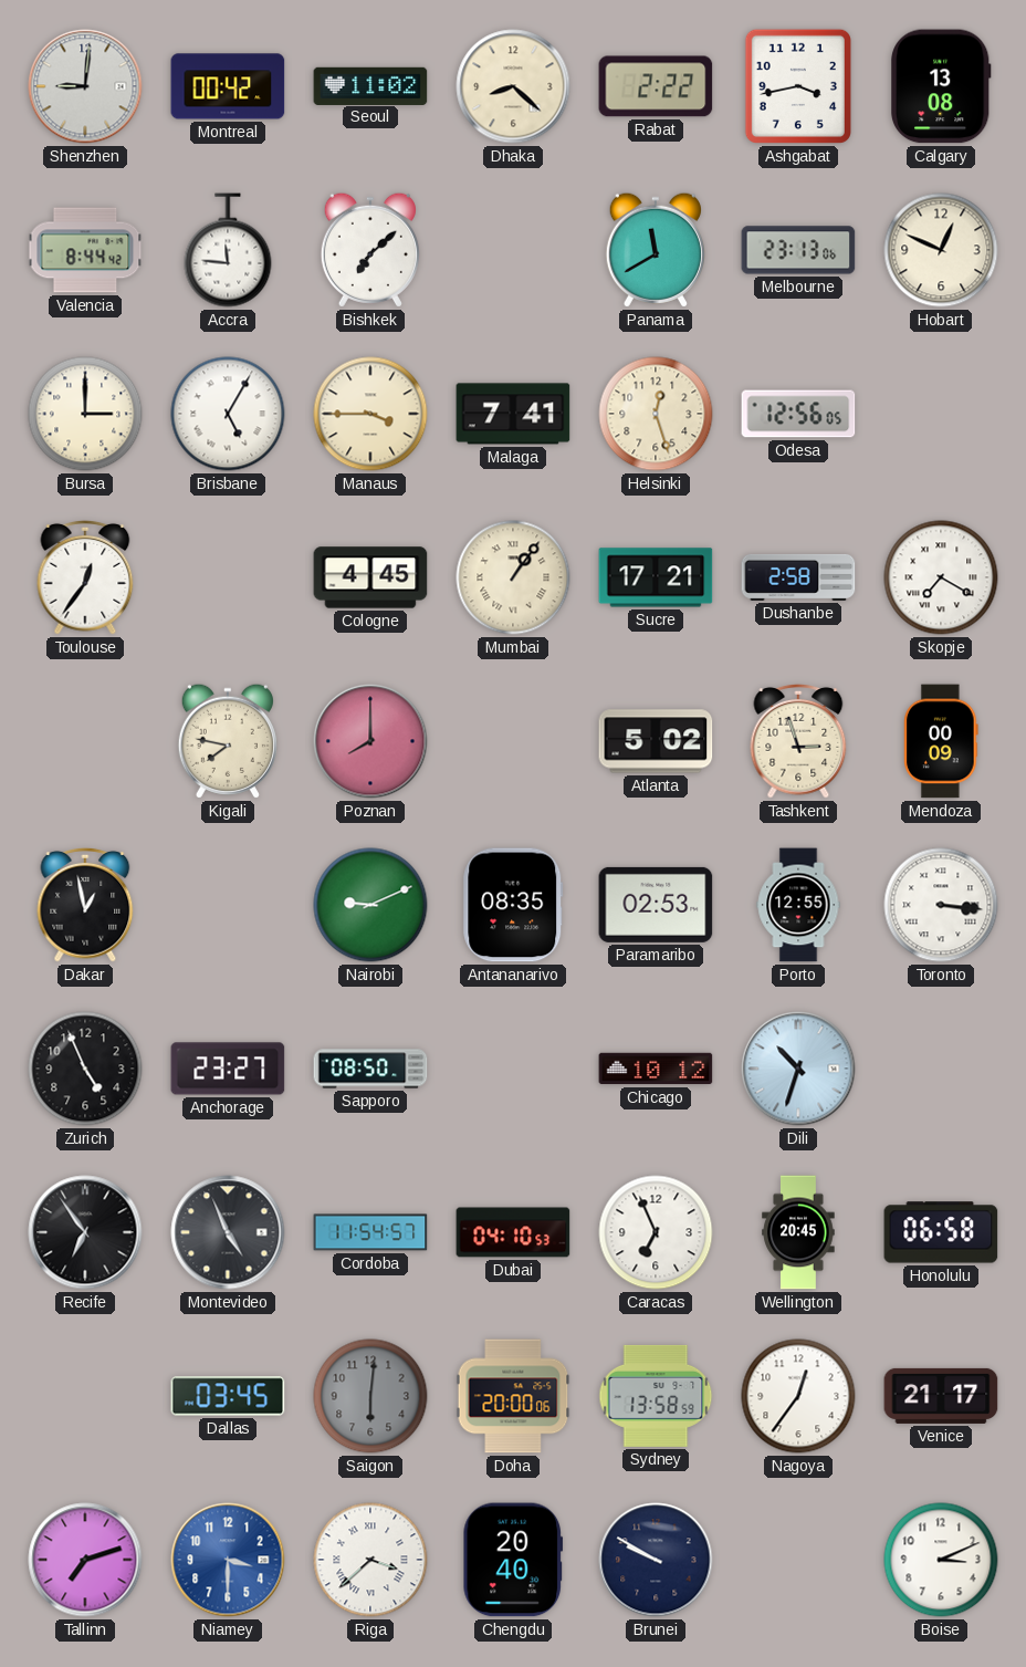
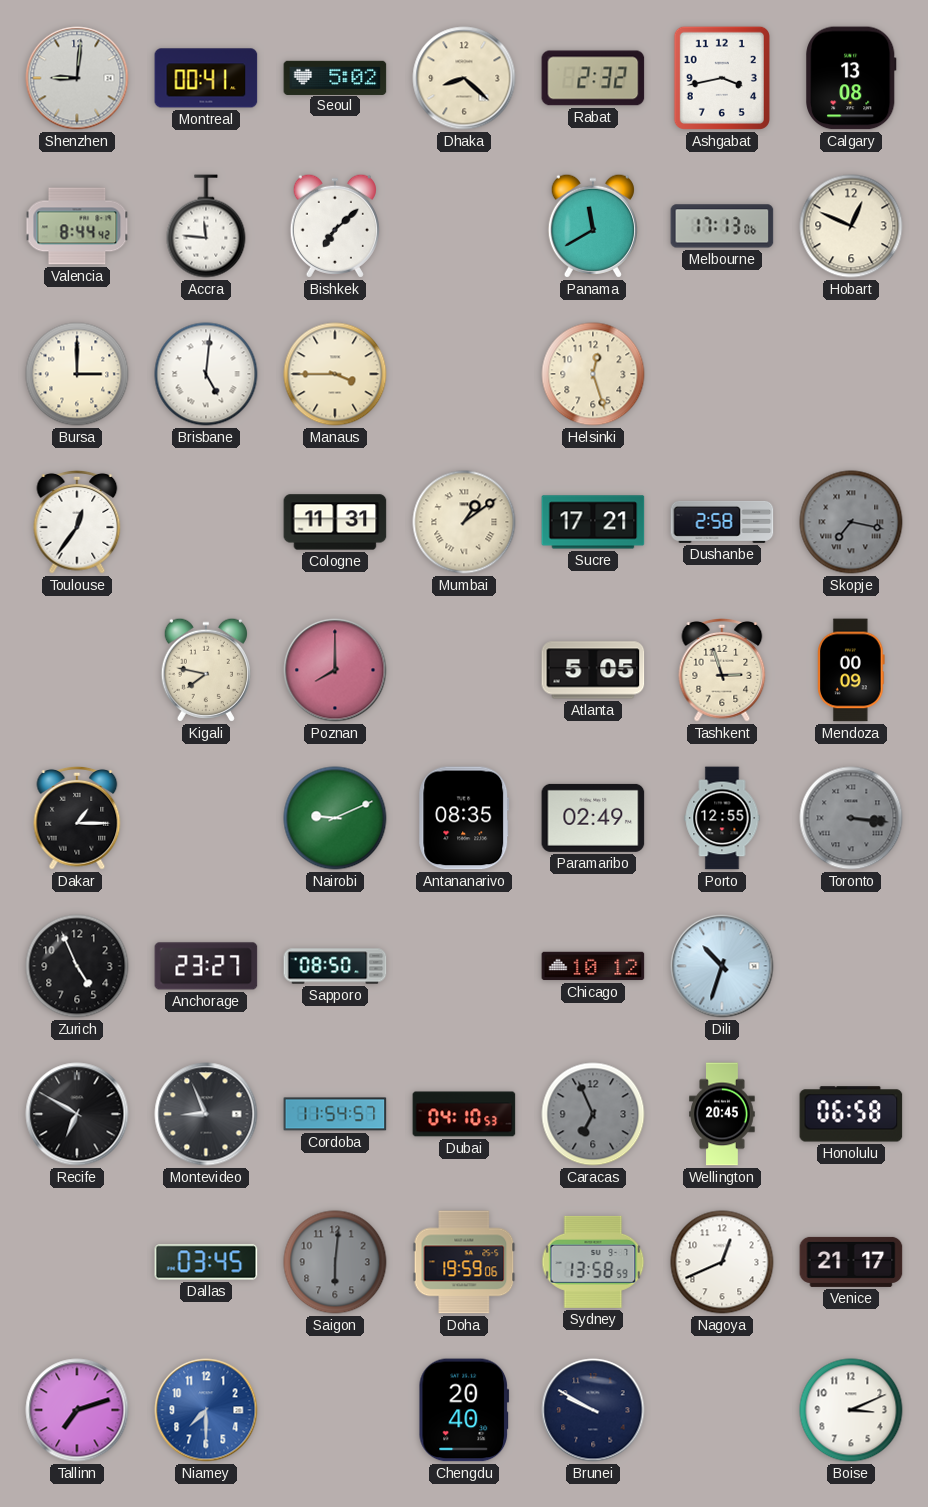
Montreal: 00:42 -> 00:41
Seoul: 11:02 -> 5:02
Rabat: 2:22 -> 2:32
Melbourne: 23:13 -> 17:13
Brisbane: 5:05 -> 5:01
Malaga: 7:41 -> none
Odesa: 12:56 -> none
Cologne: 4:45 -> 11:31
Mumbai: 1:06 -> 1:09
Skopje: 7:20 -> 7:17
Skopje dial: white -> grey
Atlanta: 5:02 -> 5:05
Dakar: 12:58 -> 1:15
Paramaribo: 02:53 -> 02:49
Toronto dial: white -> grey
Recife: 6:54 -> 6:50
Montevideo: 4:56 -> 8:56
Caracas dial: white -> grey
Doha: 20:00 -> 19:59
Nagoya: 12:36 -> 12:41
Niamey: 3:30 -> 7:30
Riga: 3:38 -> none
